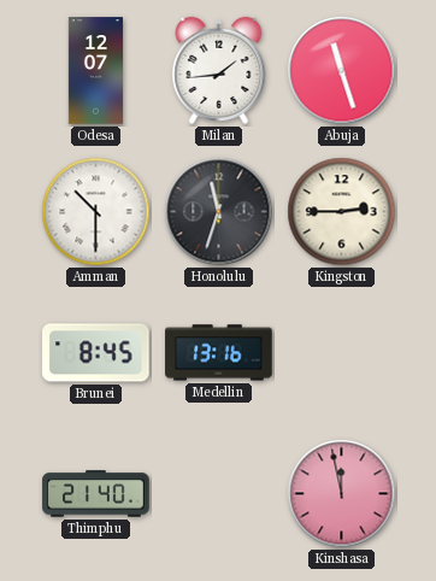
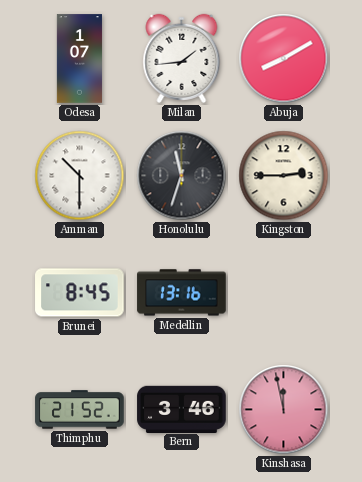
Odesa: 12:07 -> 1:07
Abuja: 11:27 -> 8:10
Thimphu: 21:40 -> 21:52
Bern: none -> 3:46
